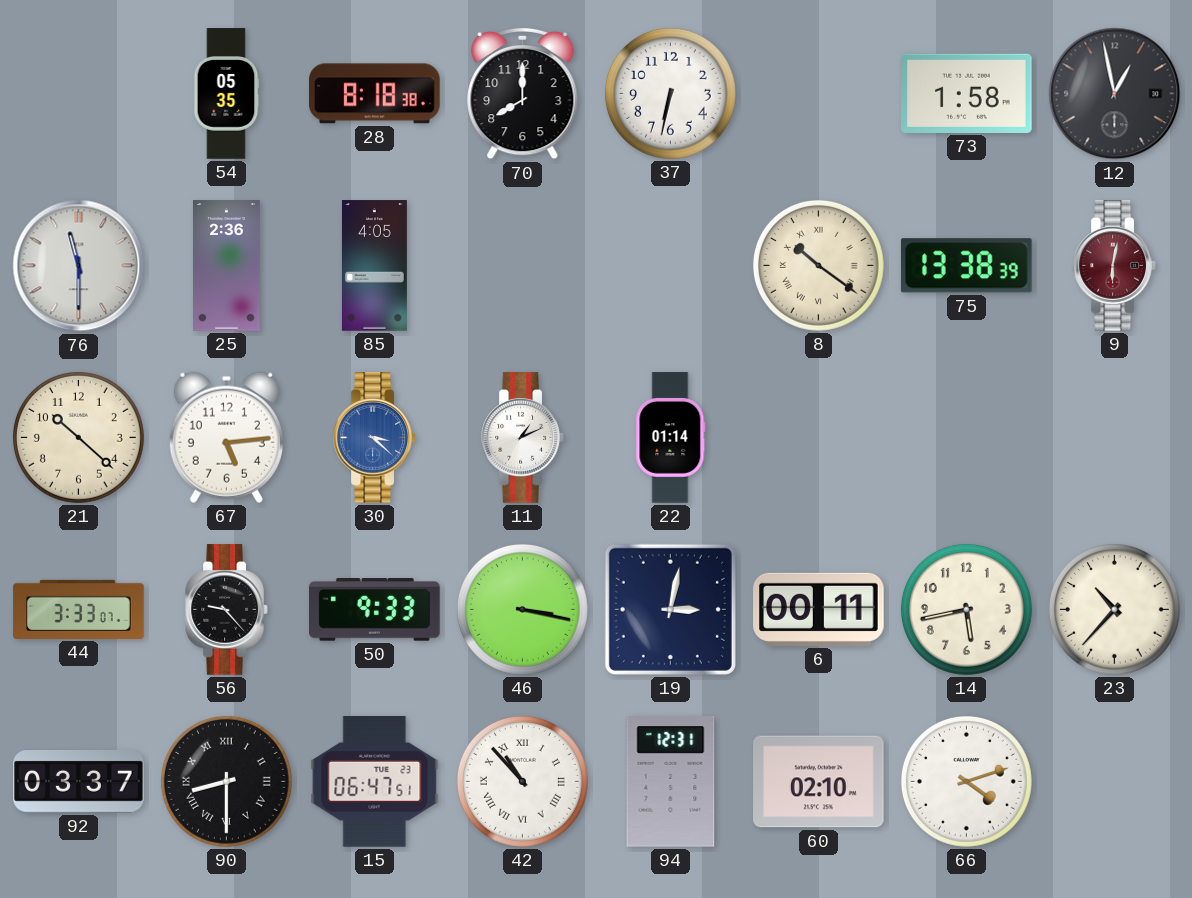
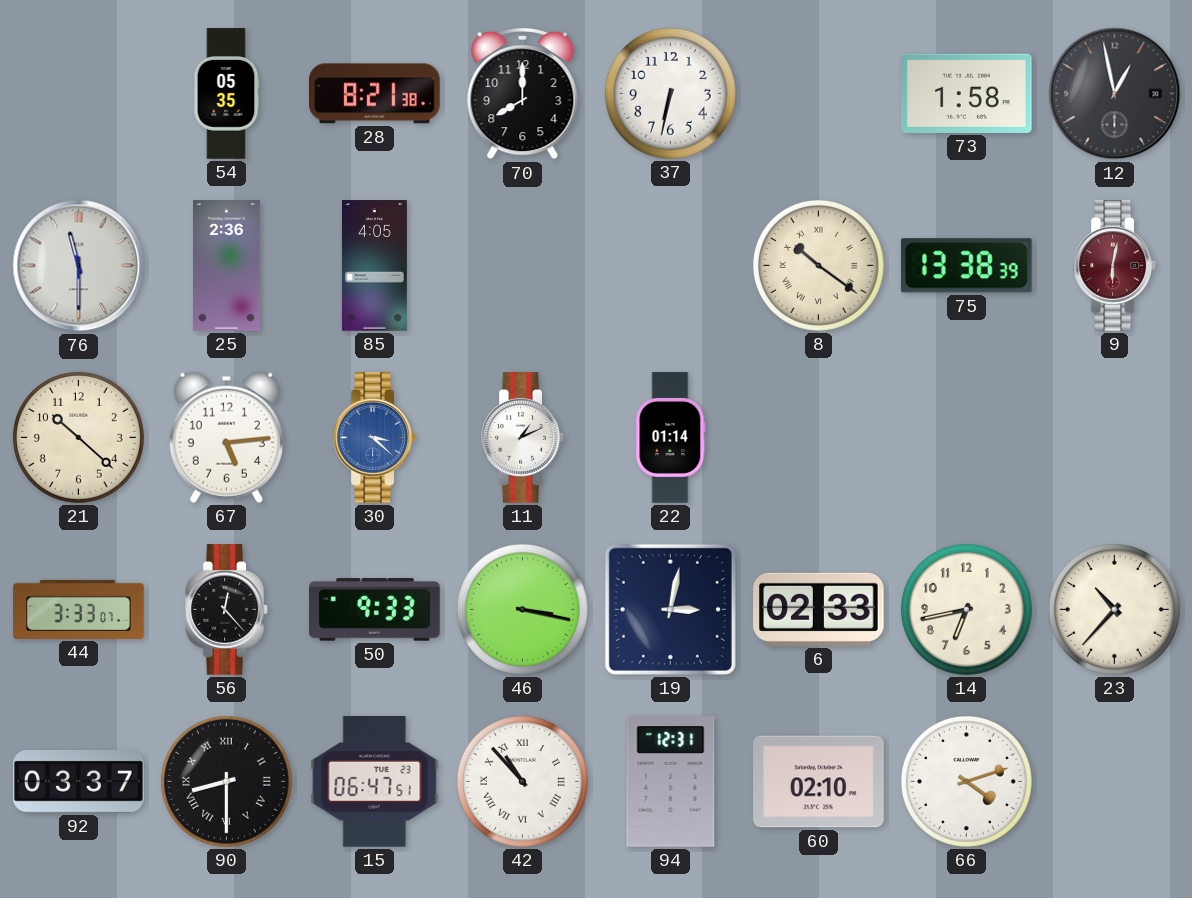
28: 8:18 -> 8:21
56: 9:23 -> 12:23
6: 00:11 -> 02:33
14: 5:43 -> 6:43
